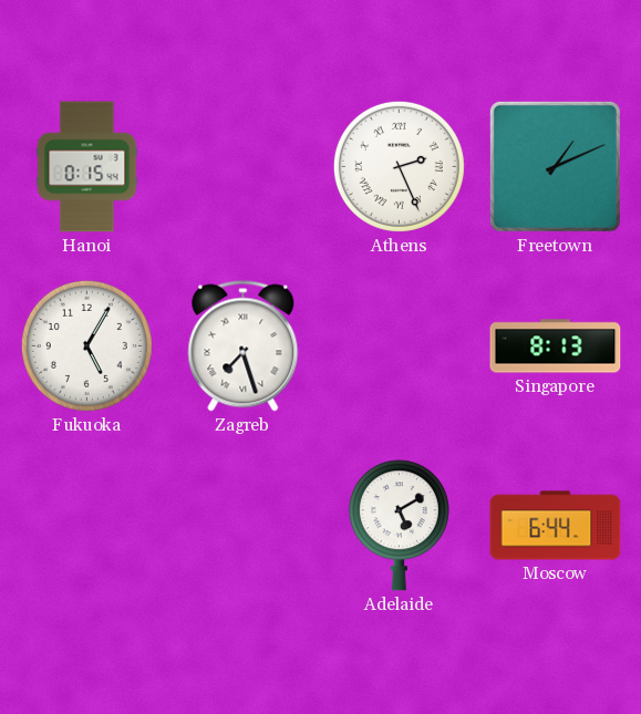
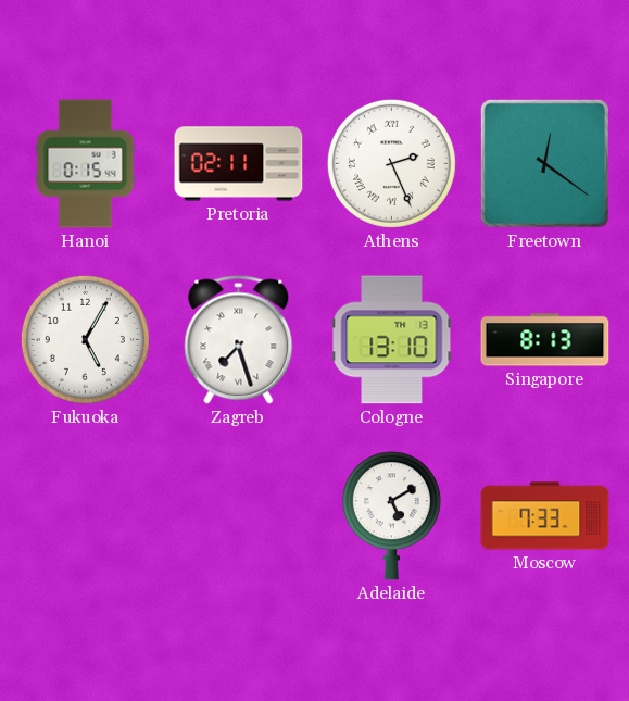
Pretoria: none -> 02:11
Freetown: 1:11 -> 12:21
Cologne: none -> 13:10
Moscow: 6:44 -> 7:33
